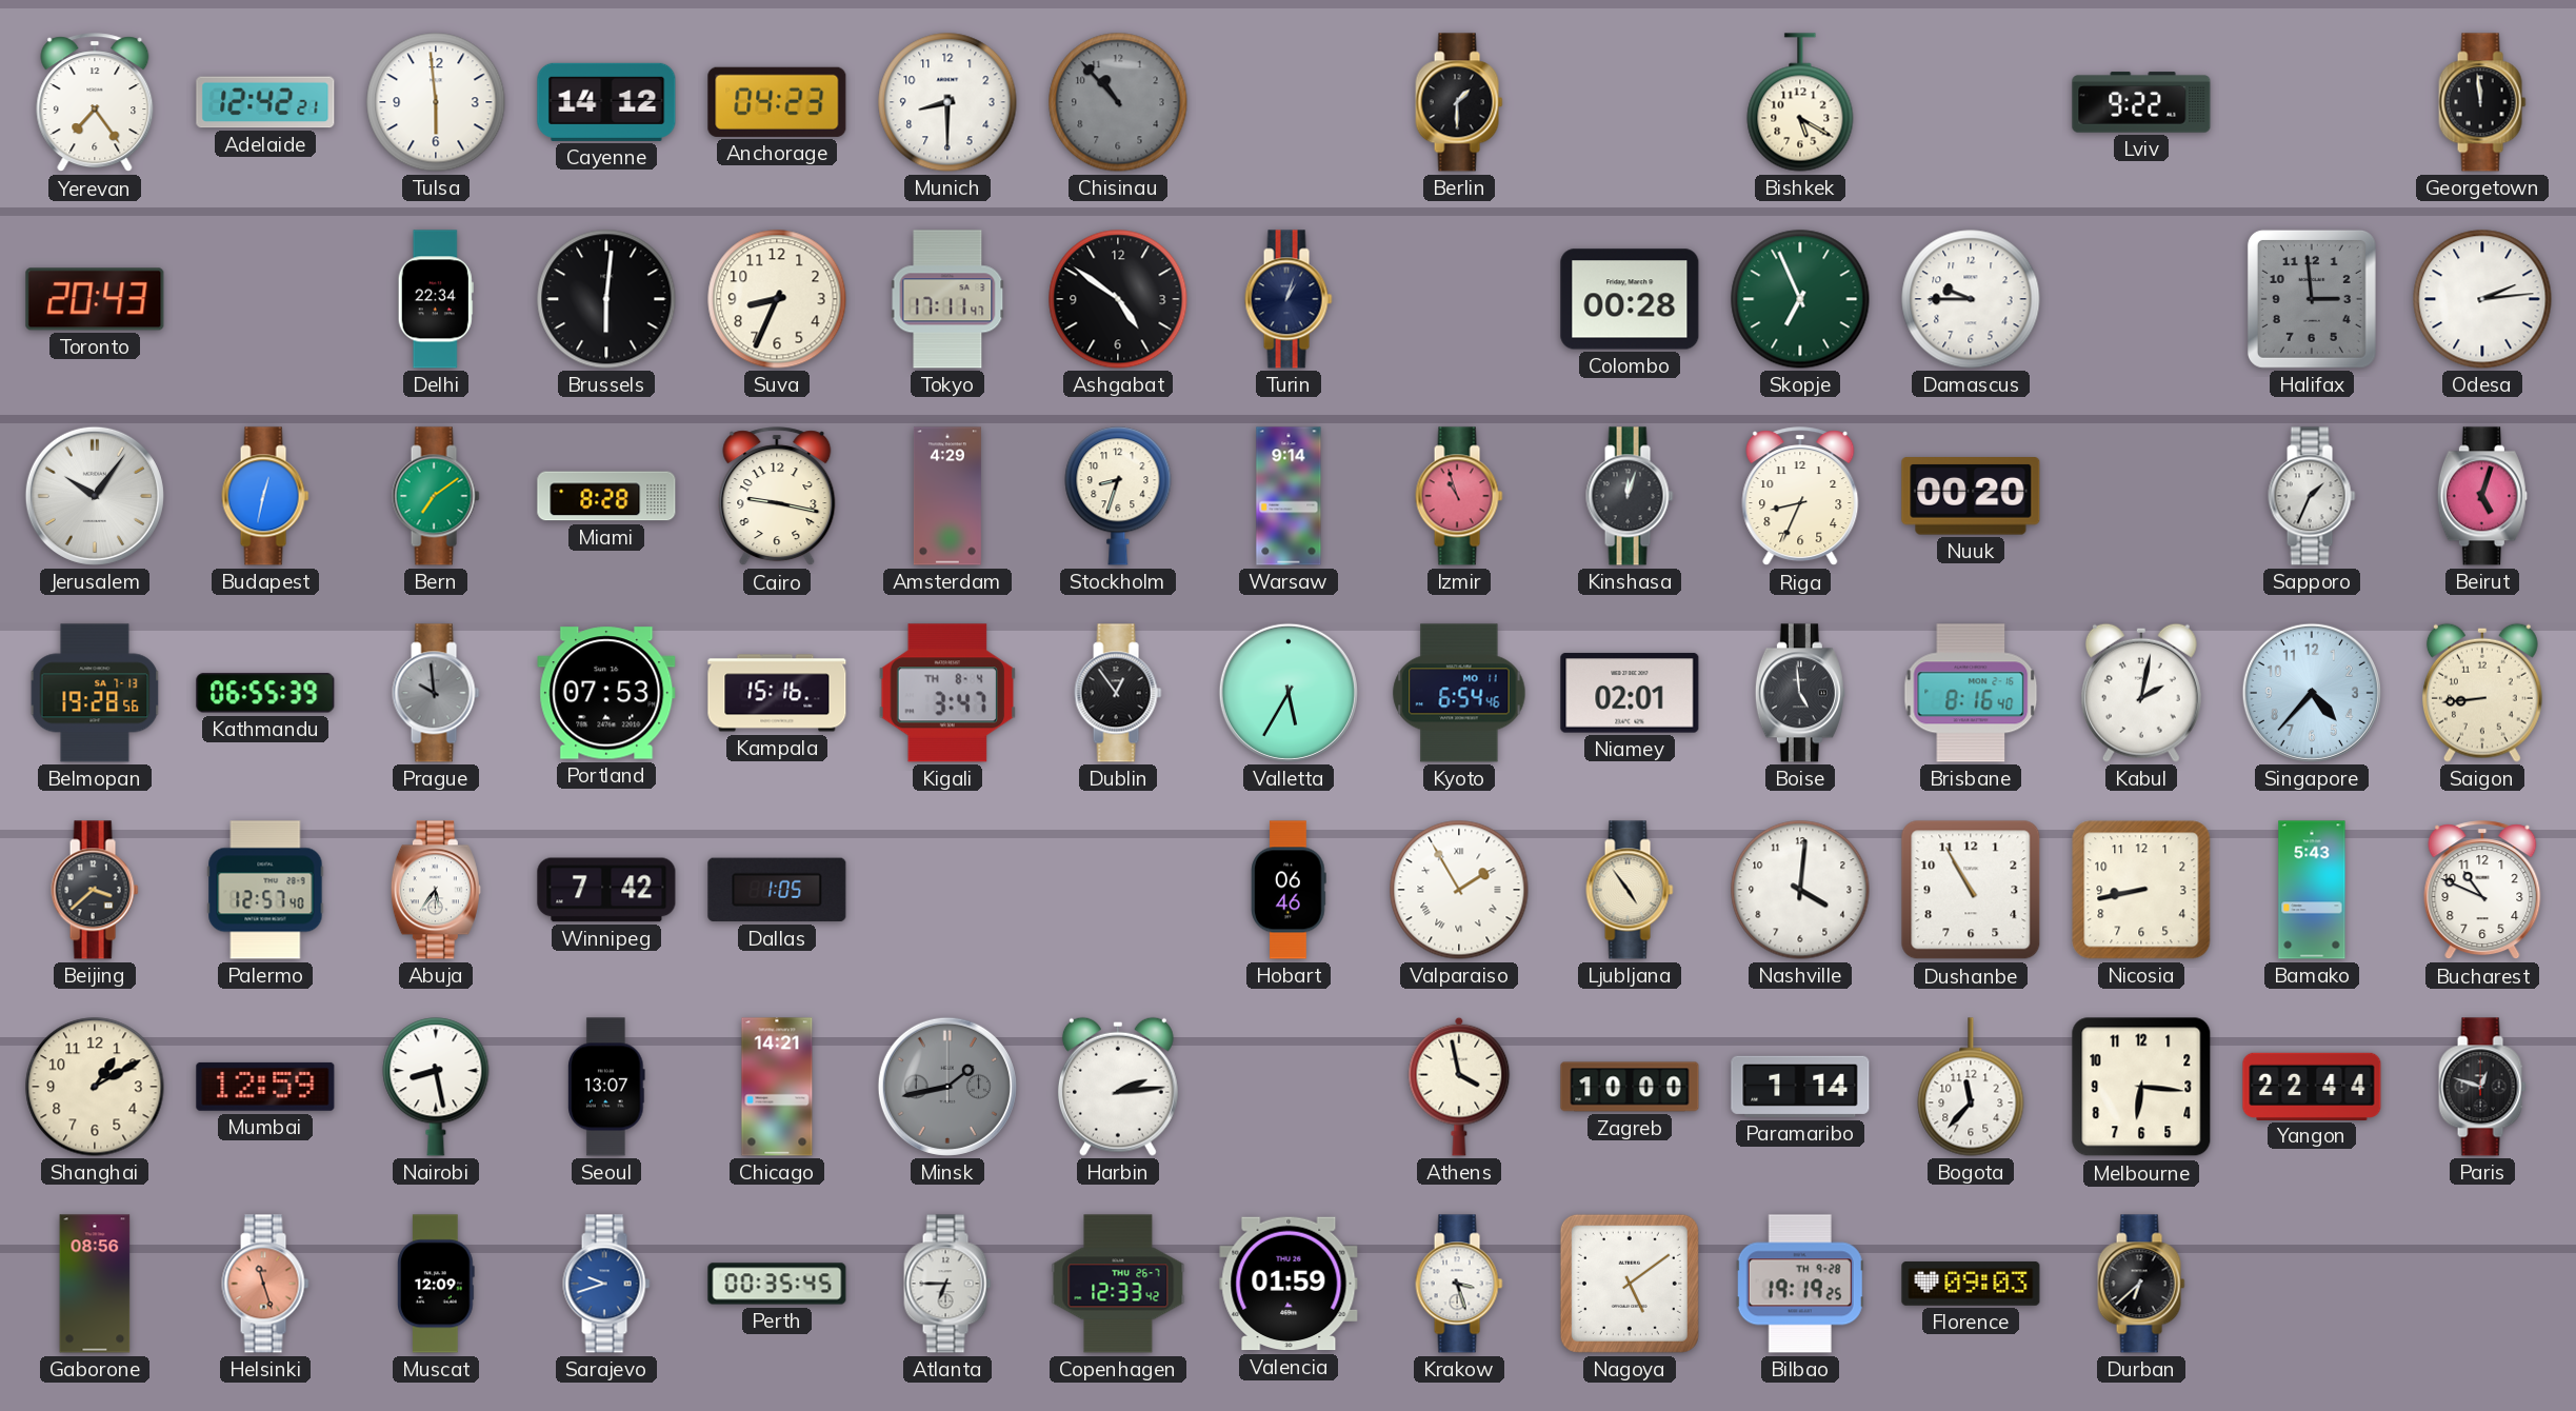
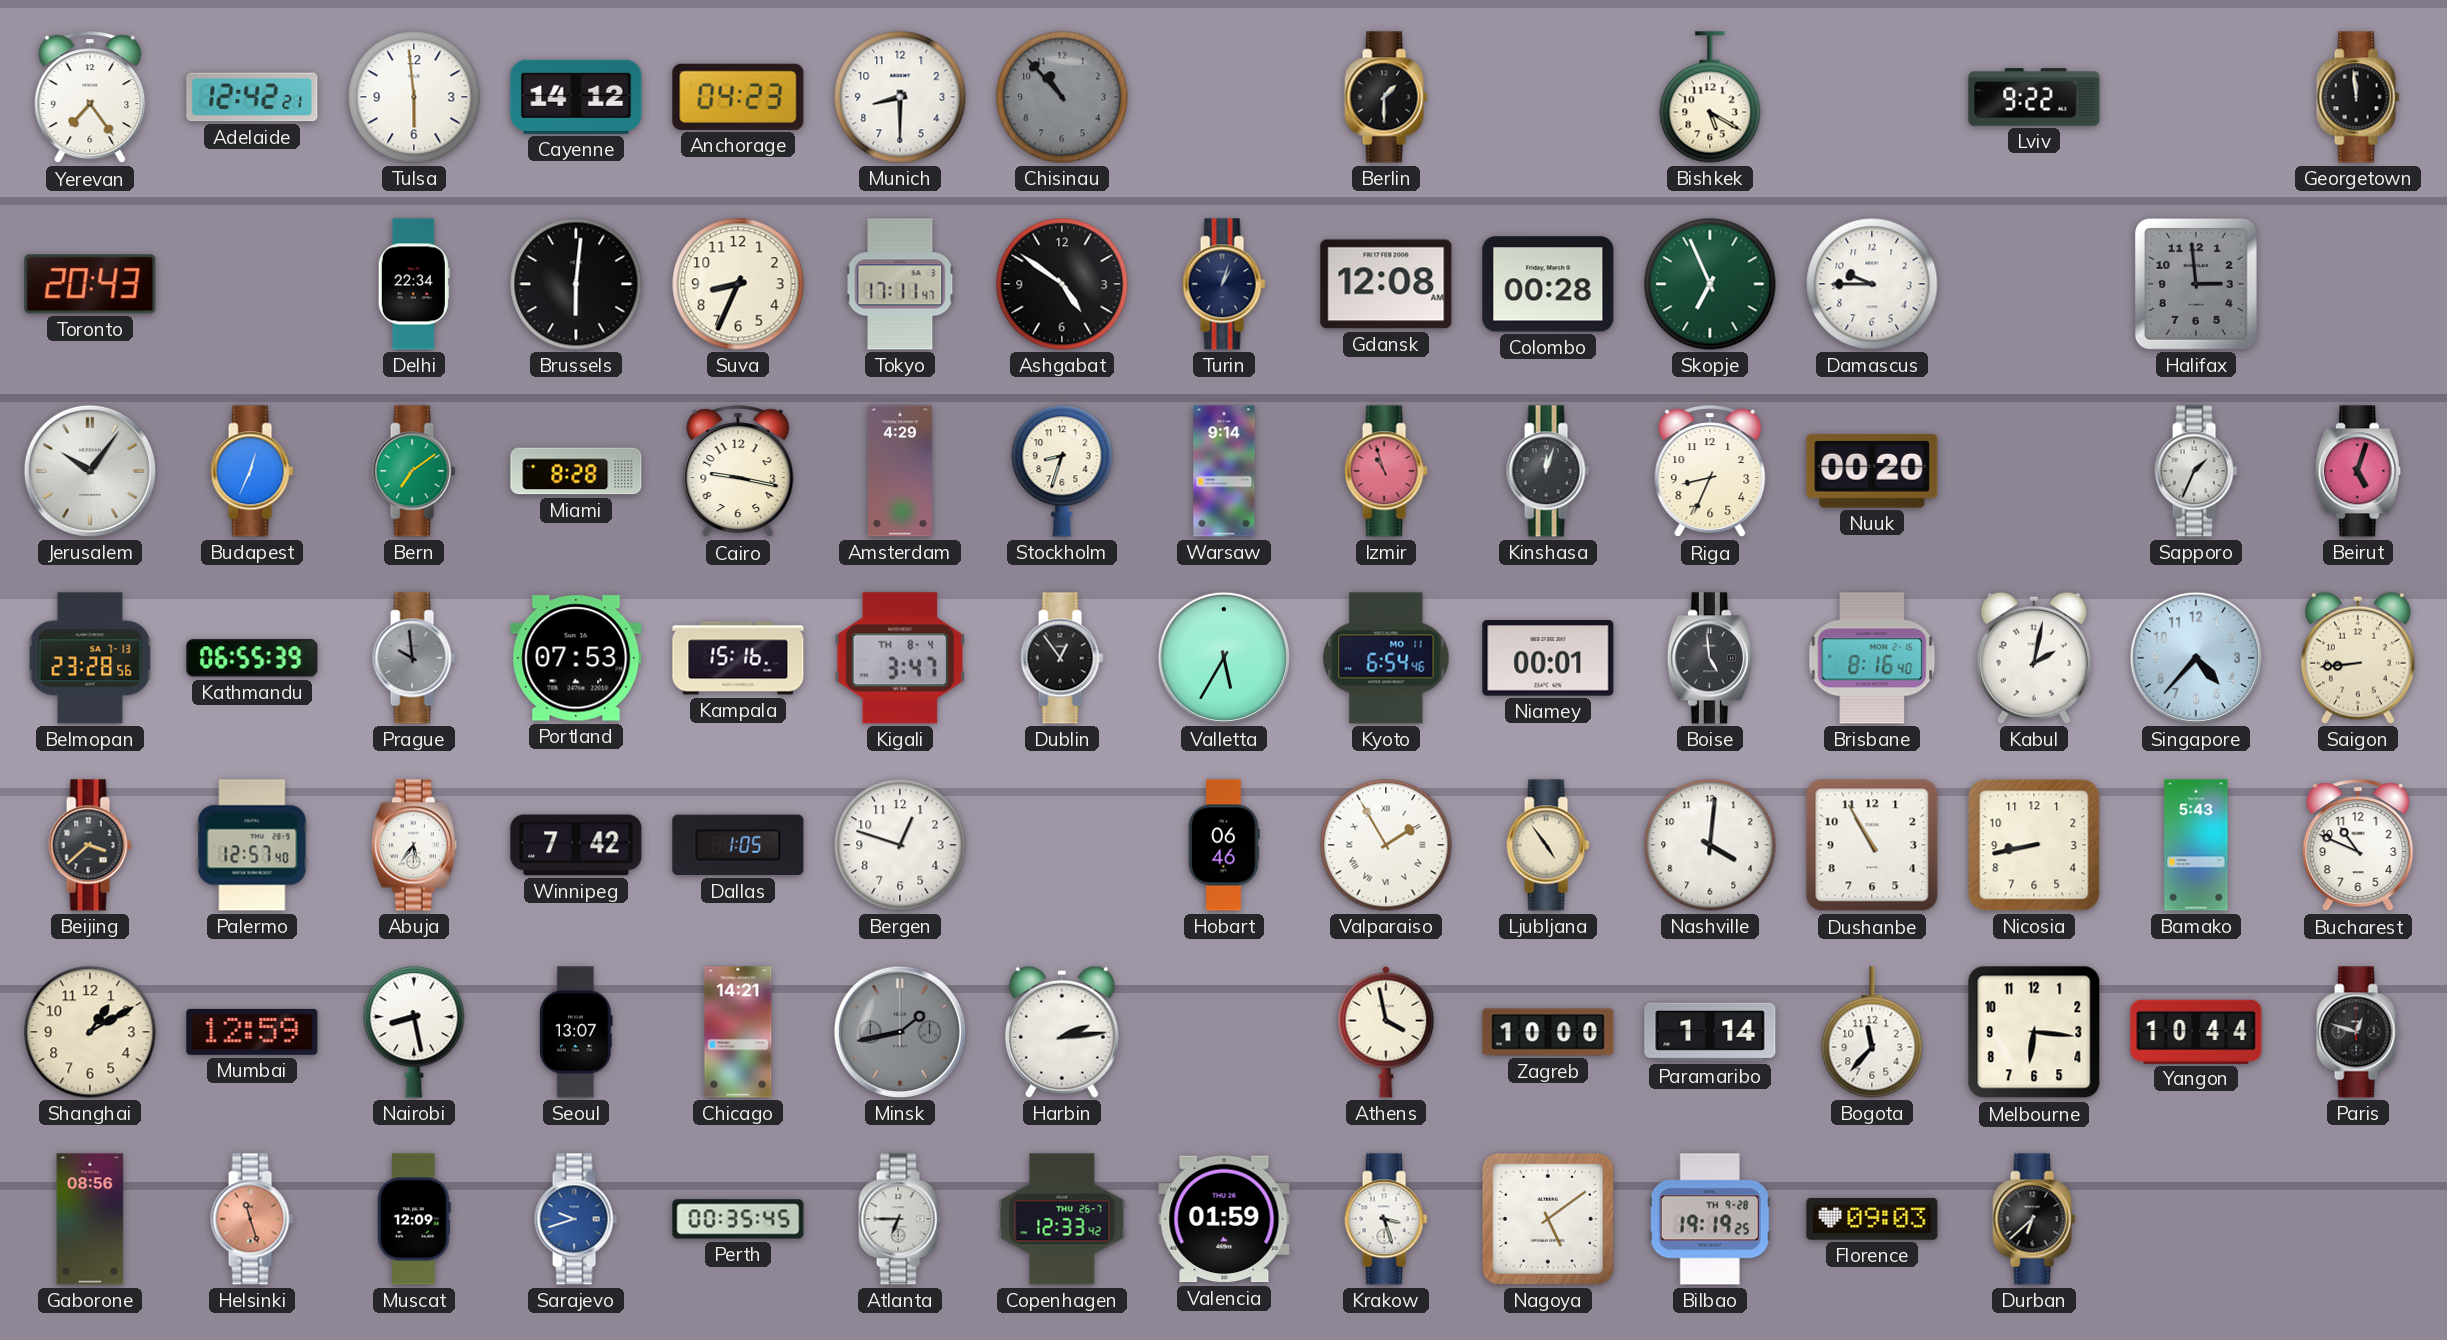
Gdansk: none -> 12:08
Odesa: 2:14 -> none
Budapest: 12:32 -> 12:34
Belmopan: 19:28 -> 23:28
Niamey: 02:01 -> 00:01
Bergen: none -> 12:48
Yangon: 22:44 -> 10:44
